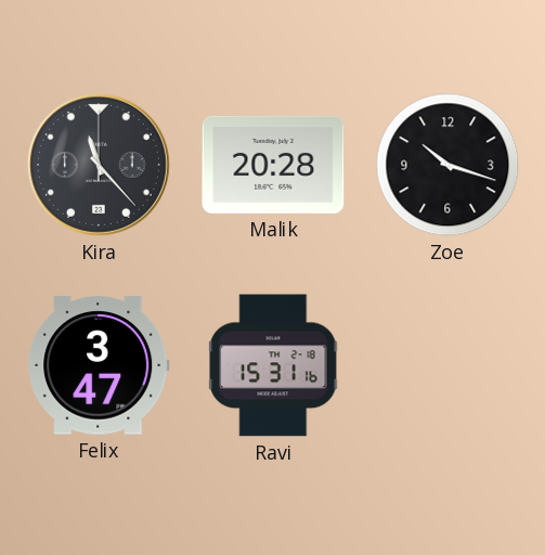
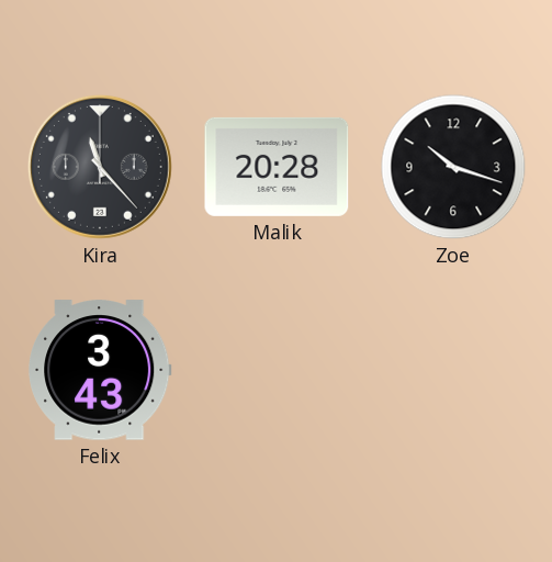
Felix: 3:47 -> 3:43
Ravi: 15:31 -> none
